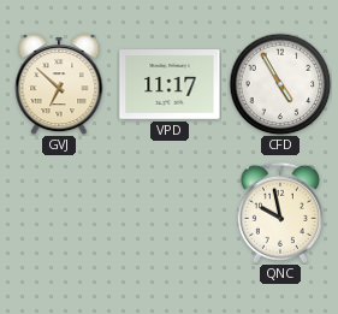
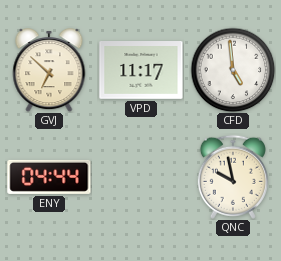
CFD: 4:55 -> 4:59
ENY: none -> 04:44
